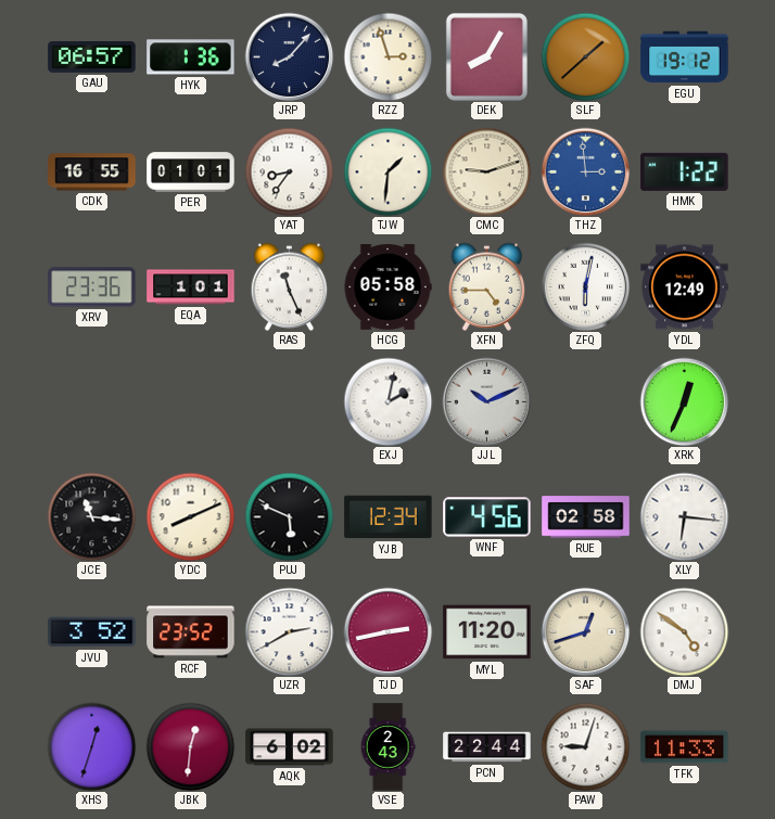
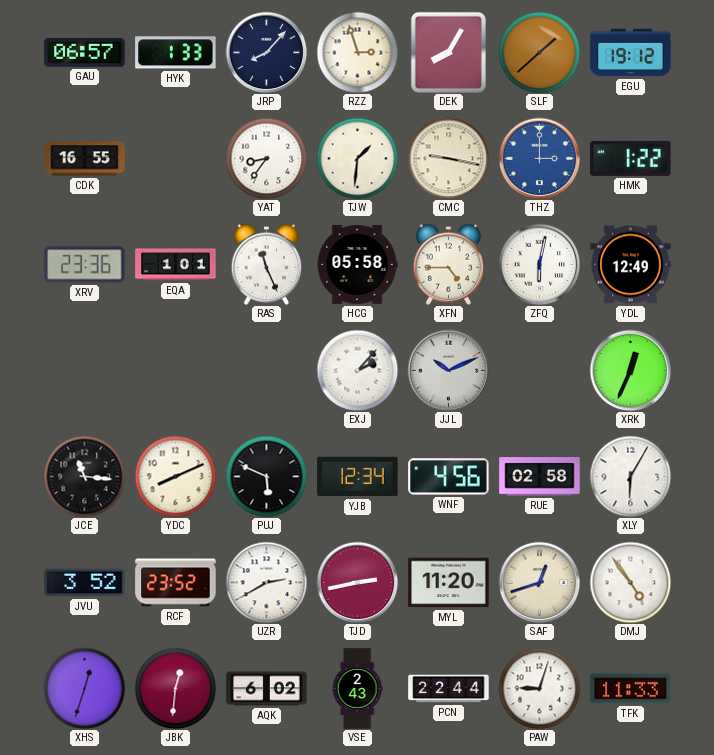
HYK: 1:36 -> 1:33
PER: 01:01 -> none
CMC: 9:12 -> 9:17
THZ: 2:59 -> 3:00
EXJ: 2:02 -> 2:07
XLY: 6:16 -> 6:05
DMJ: 4:51 -> 4:54
